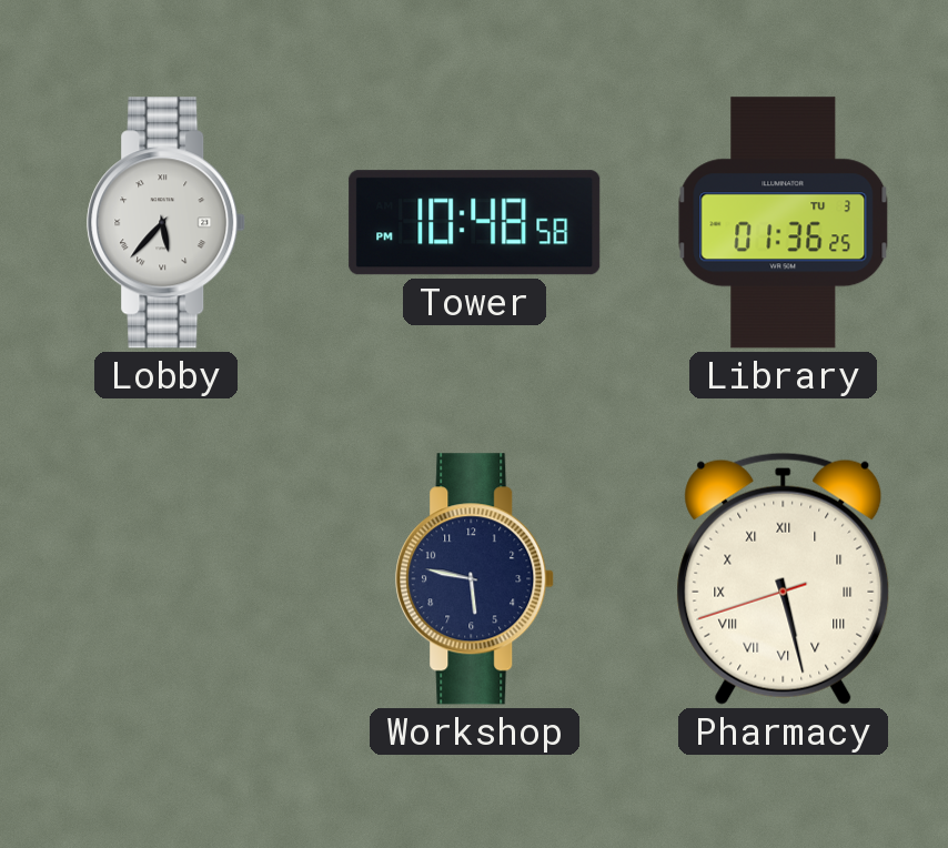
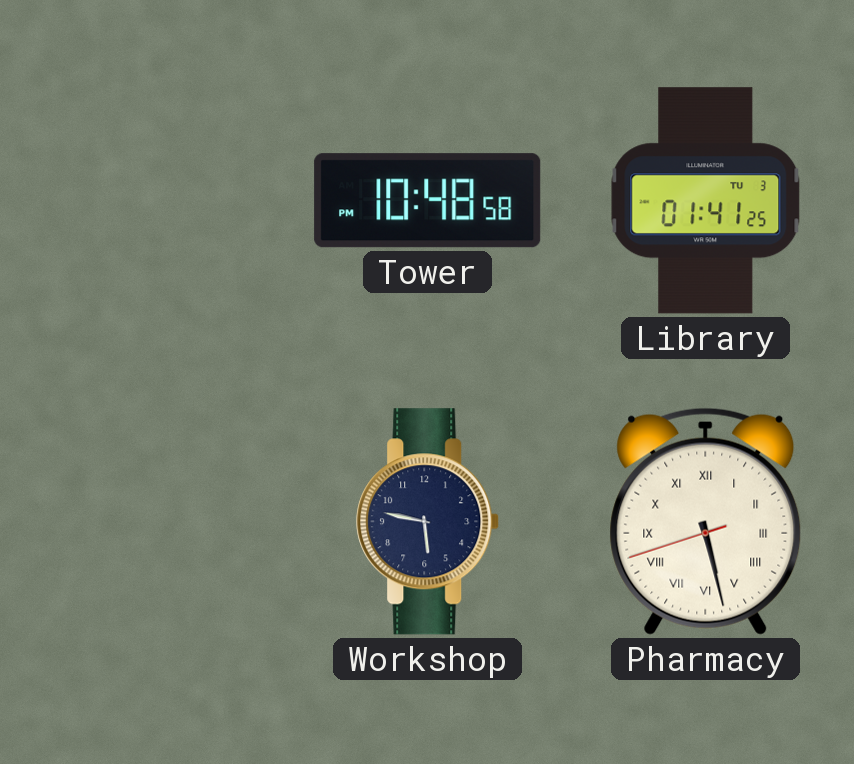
Lobby: 5:37 -> none
Library: 01:36 -> 01:41
